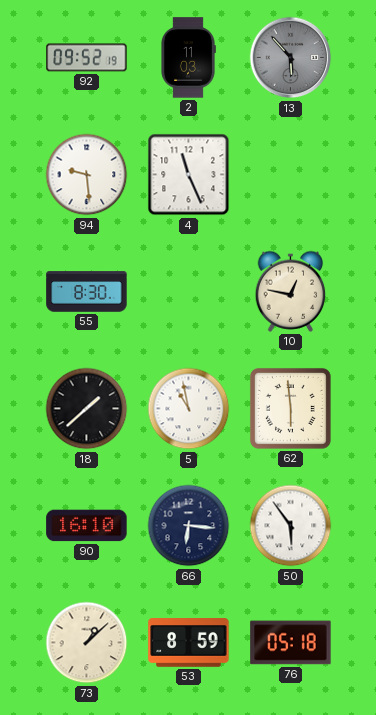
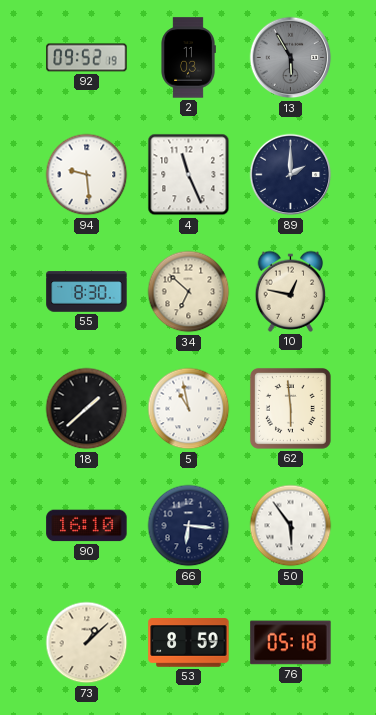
13: 5:53 -> 5:55
89: none -> 2:00
34: none -> 6:52
